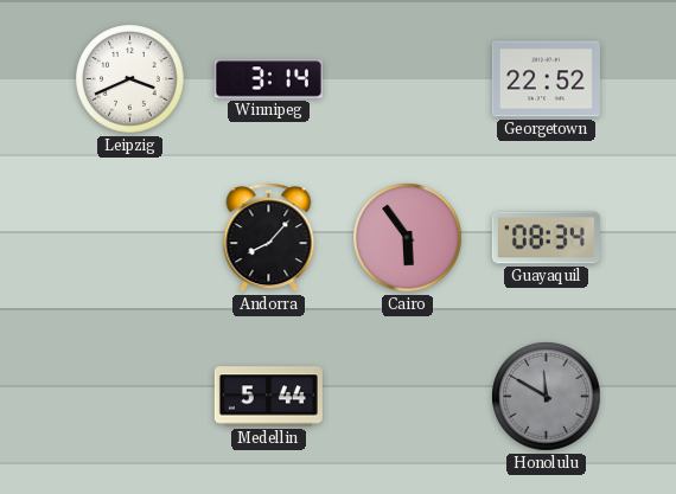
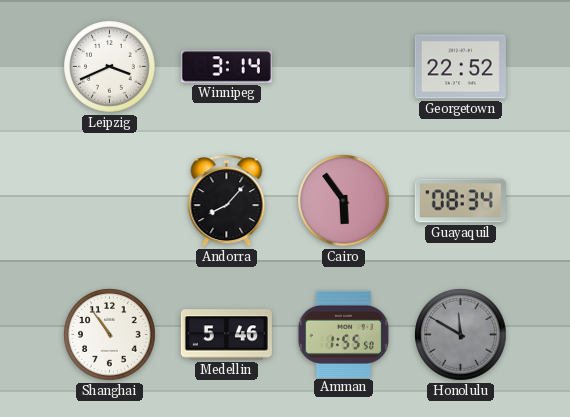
Shanghai: none -> 10:54
Medellin: 5:44 -> 5:46
Amman: none -> 1:55
